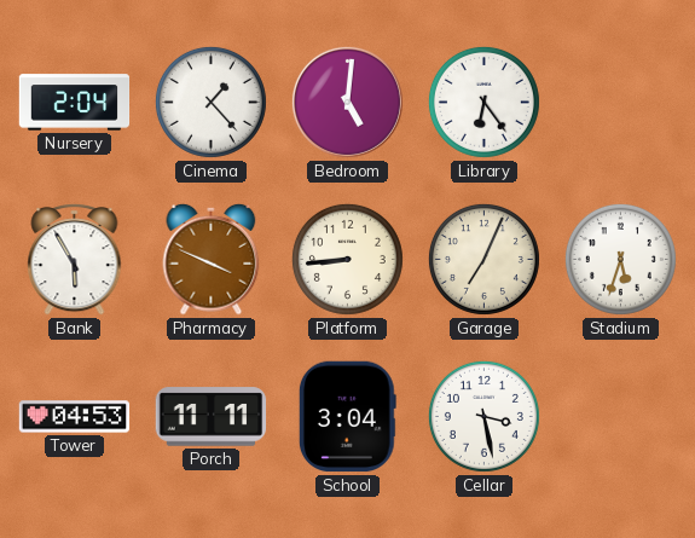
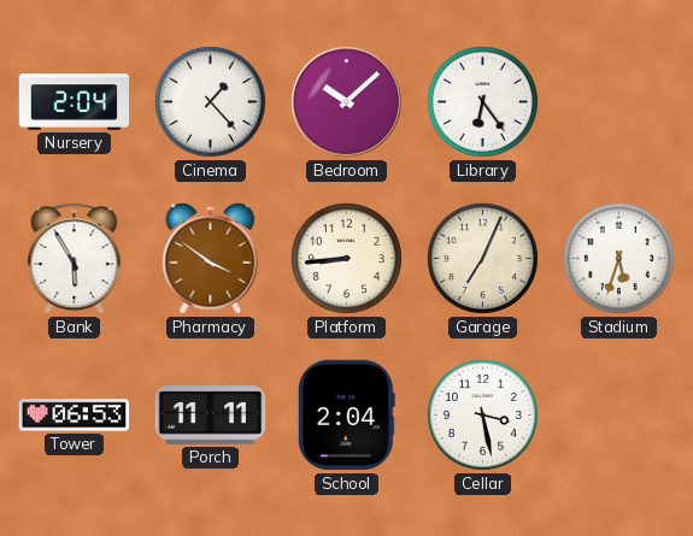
Bedroom: 5:01 -> 10:08
Pharmacy: 3:49 -> 3:51
Tower: 04:53 -> 06:53
School: 3:04 -> 2:04
